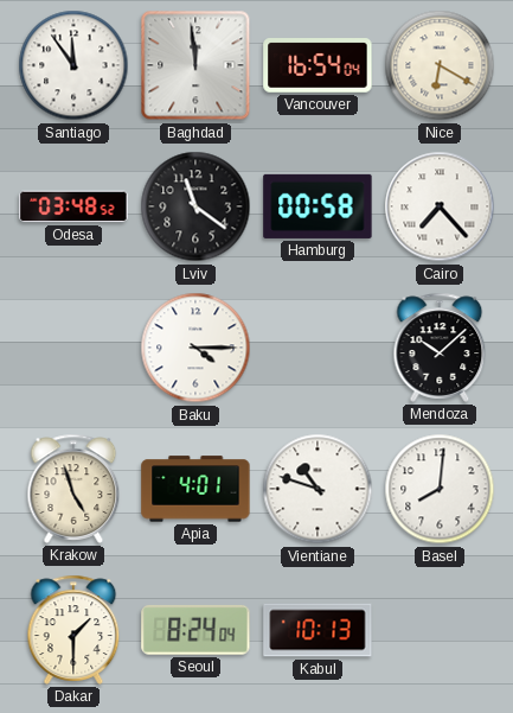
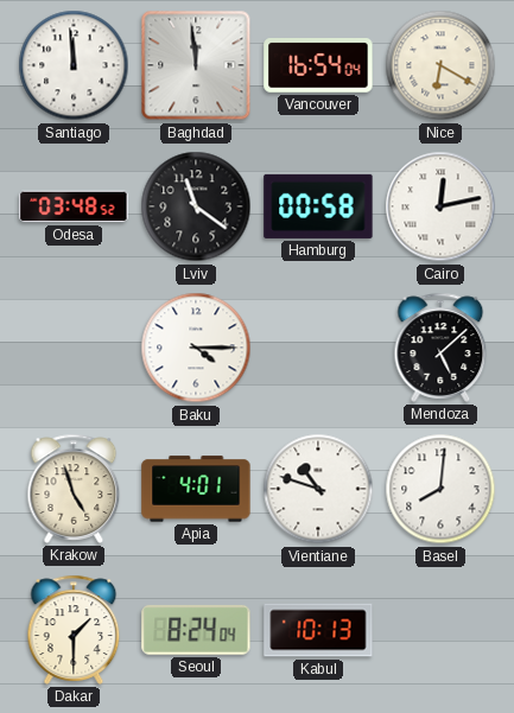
Santiago: 11:54 -> 11:59
Cairo: 7:23 -> 12:13
Mendoza: 10:08 -> 5:08
